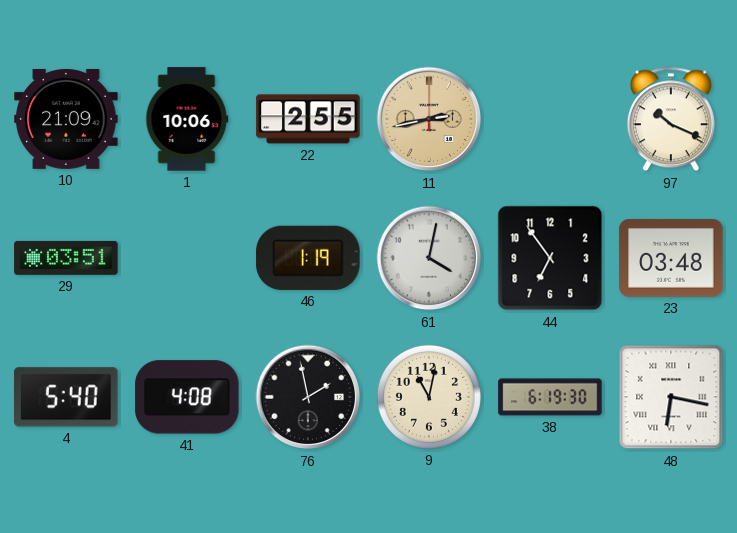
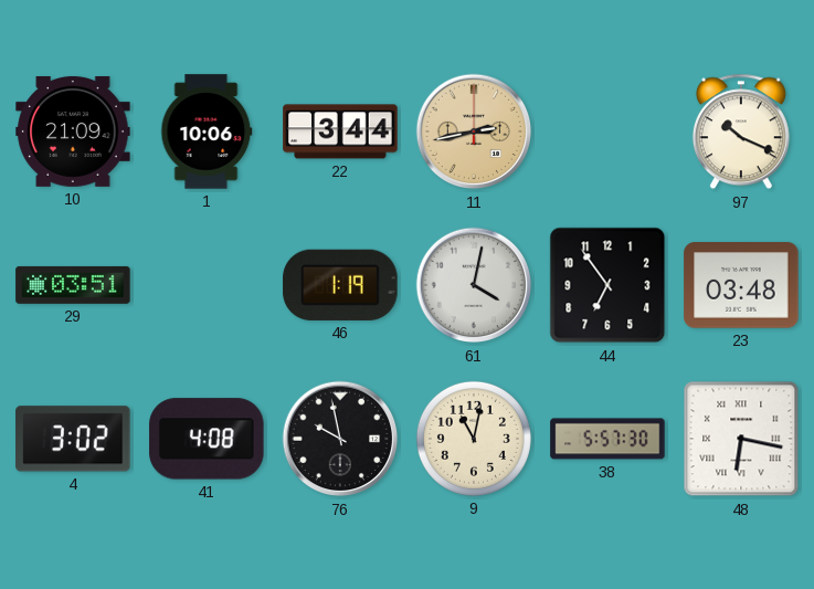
22: 2:55 -> 3:44
4: 5:40 -> 3:02
76: 1:58 -> 9:58
38: 6:19 -> 5:57
